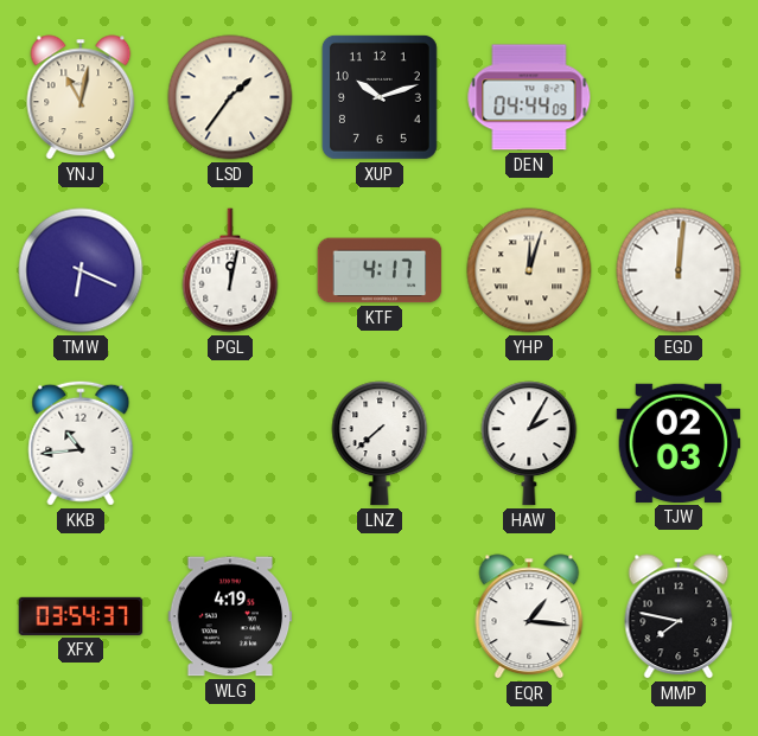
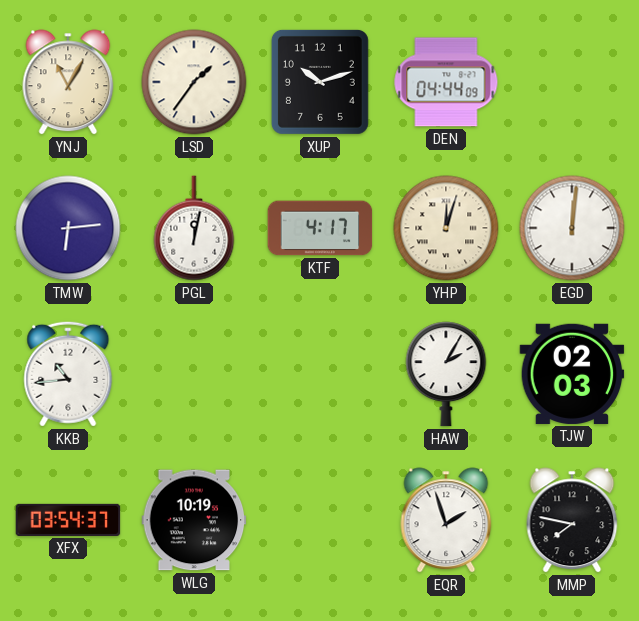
YNJ: 11:02 -> 11:05
TMW: 6:19 -> 6:14
LNZ: 7:38 -> none
WLG: 4:19 -> 10:19
EQR: 1:16 -> 1:57
